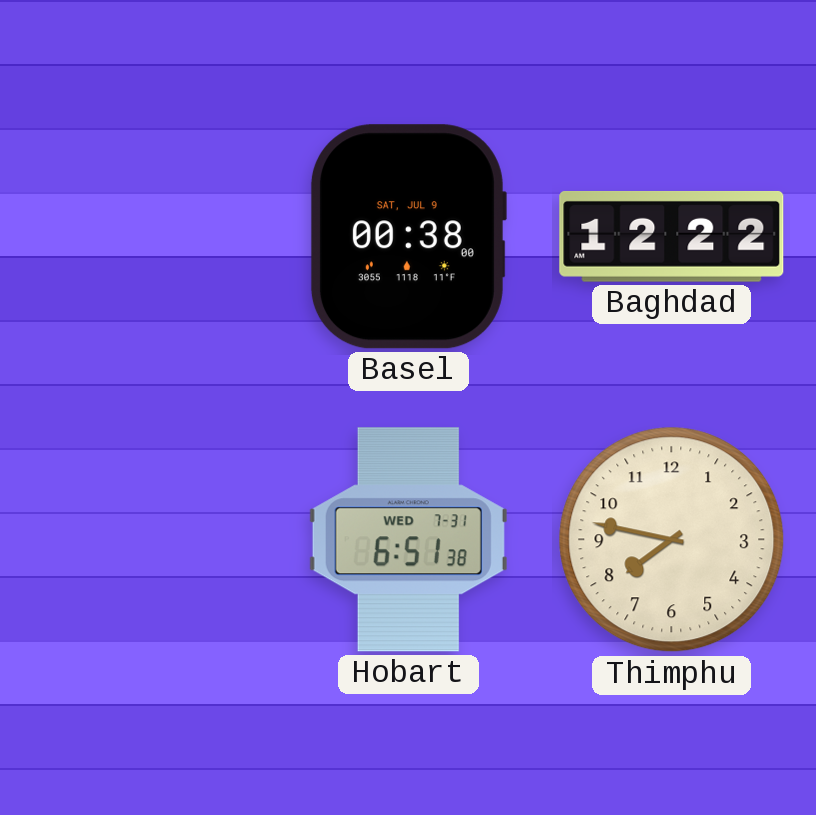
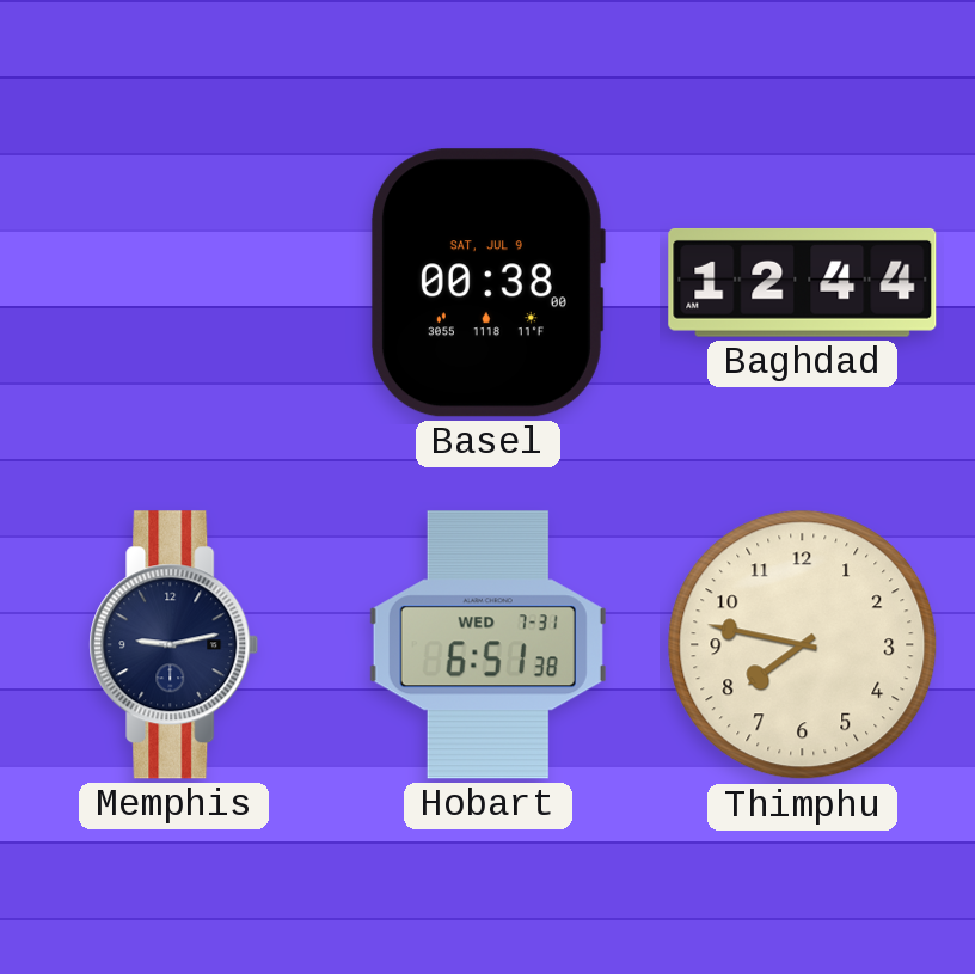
Baghdad: 12:22 -> 12:44
Memphis: none -> 9:13
